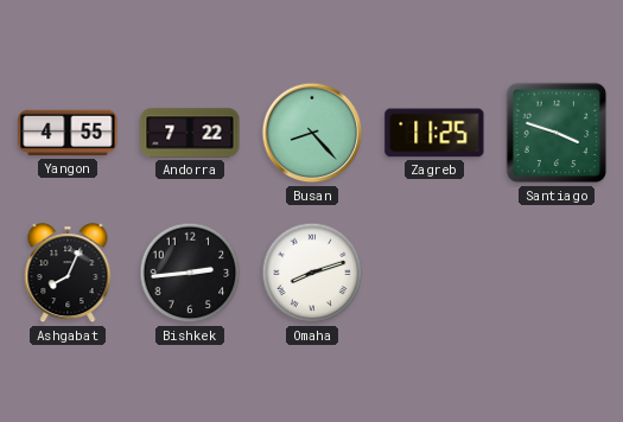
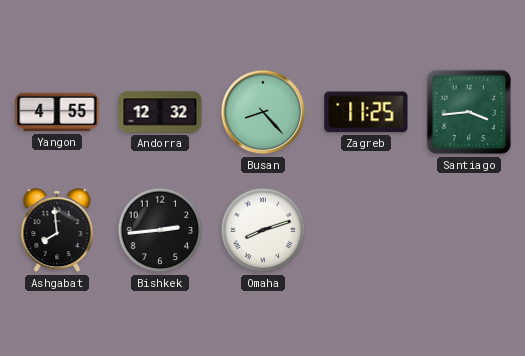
Andorra: 7:22 -> 12:32
Santiago: 3:48 -> 3:44
Ashgabat: 8:04 -> 7:59
